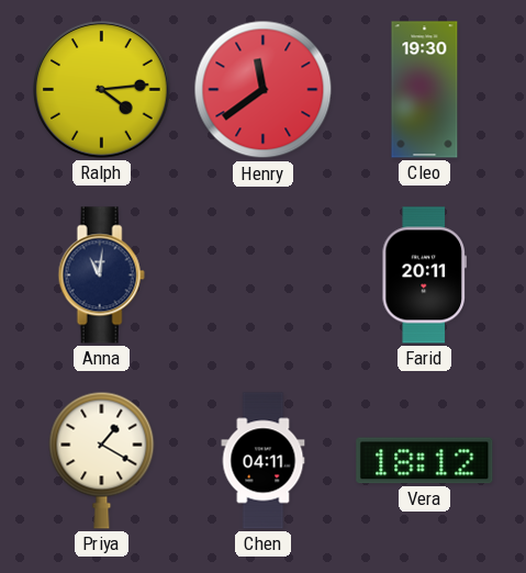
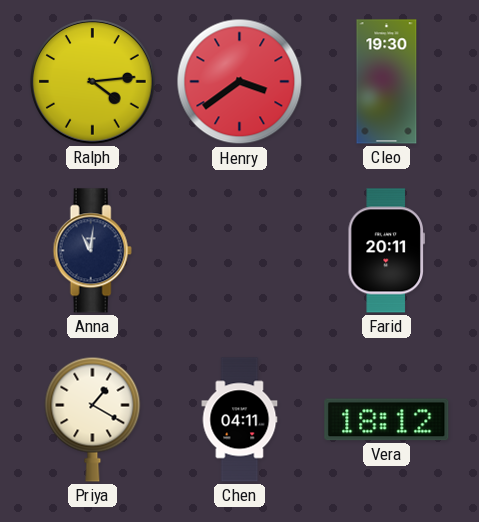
Henry: 11:39 -> 3:39
